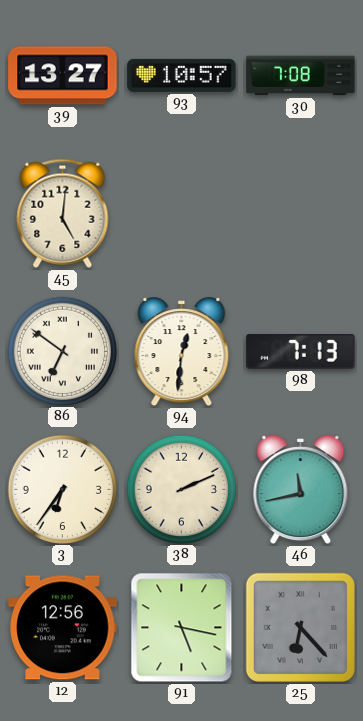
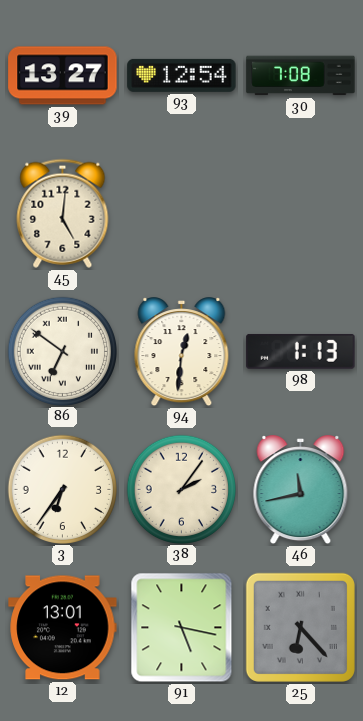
93: 10:57 -> 12:54
98: 7:13 -> 1:13
38: 2:11 -> 2:06
12: 12:56 -> 13:01
